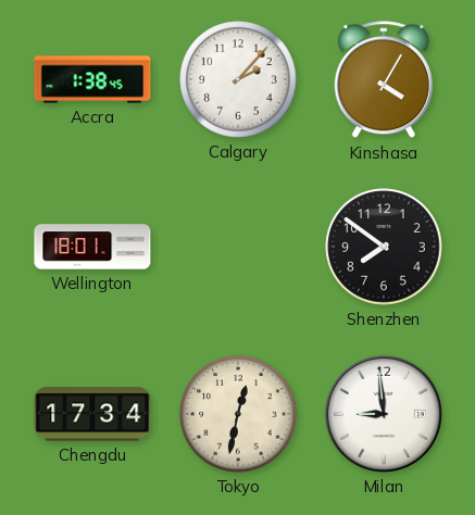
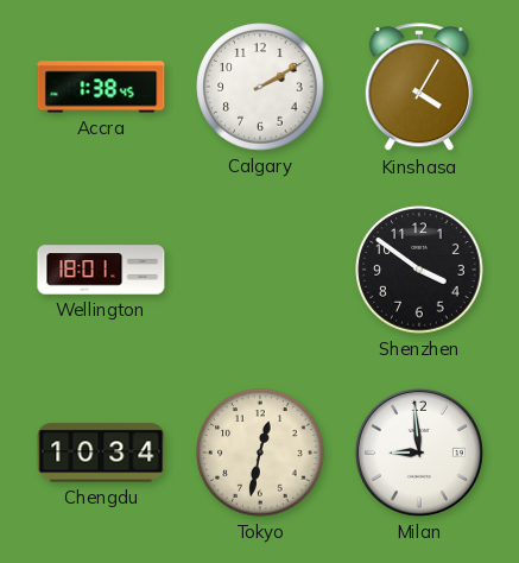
Calgary: 2:07 -> 2:10
Shenzhen: 7:51 -> 3:51
Chengdu: 17:34 -> 10:34
